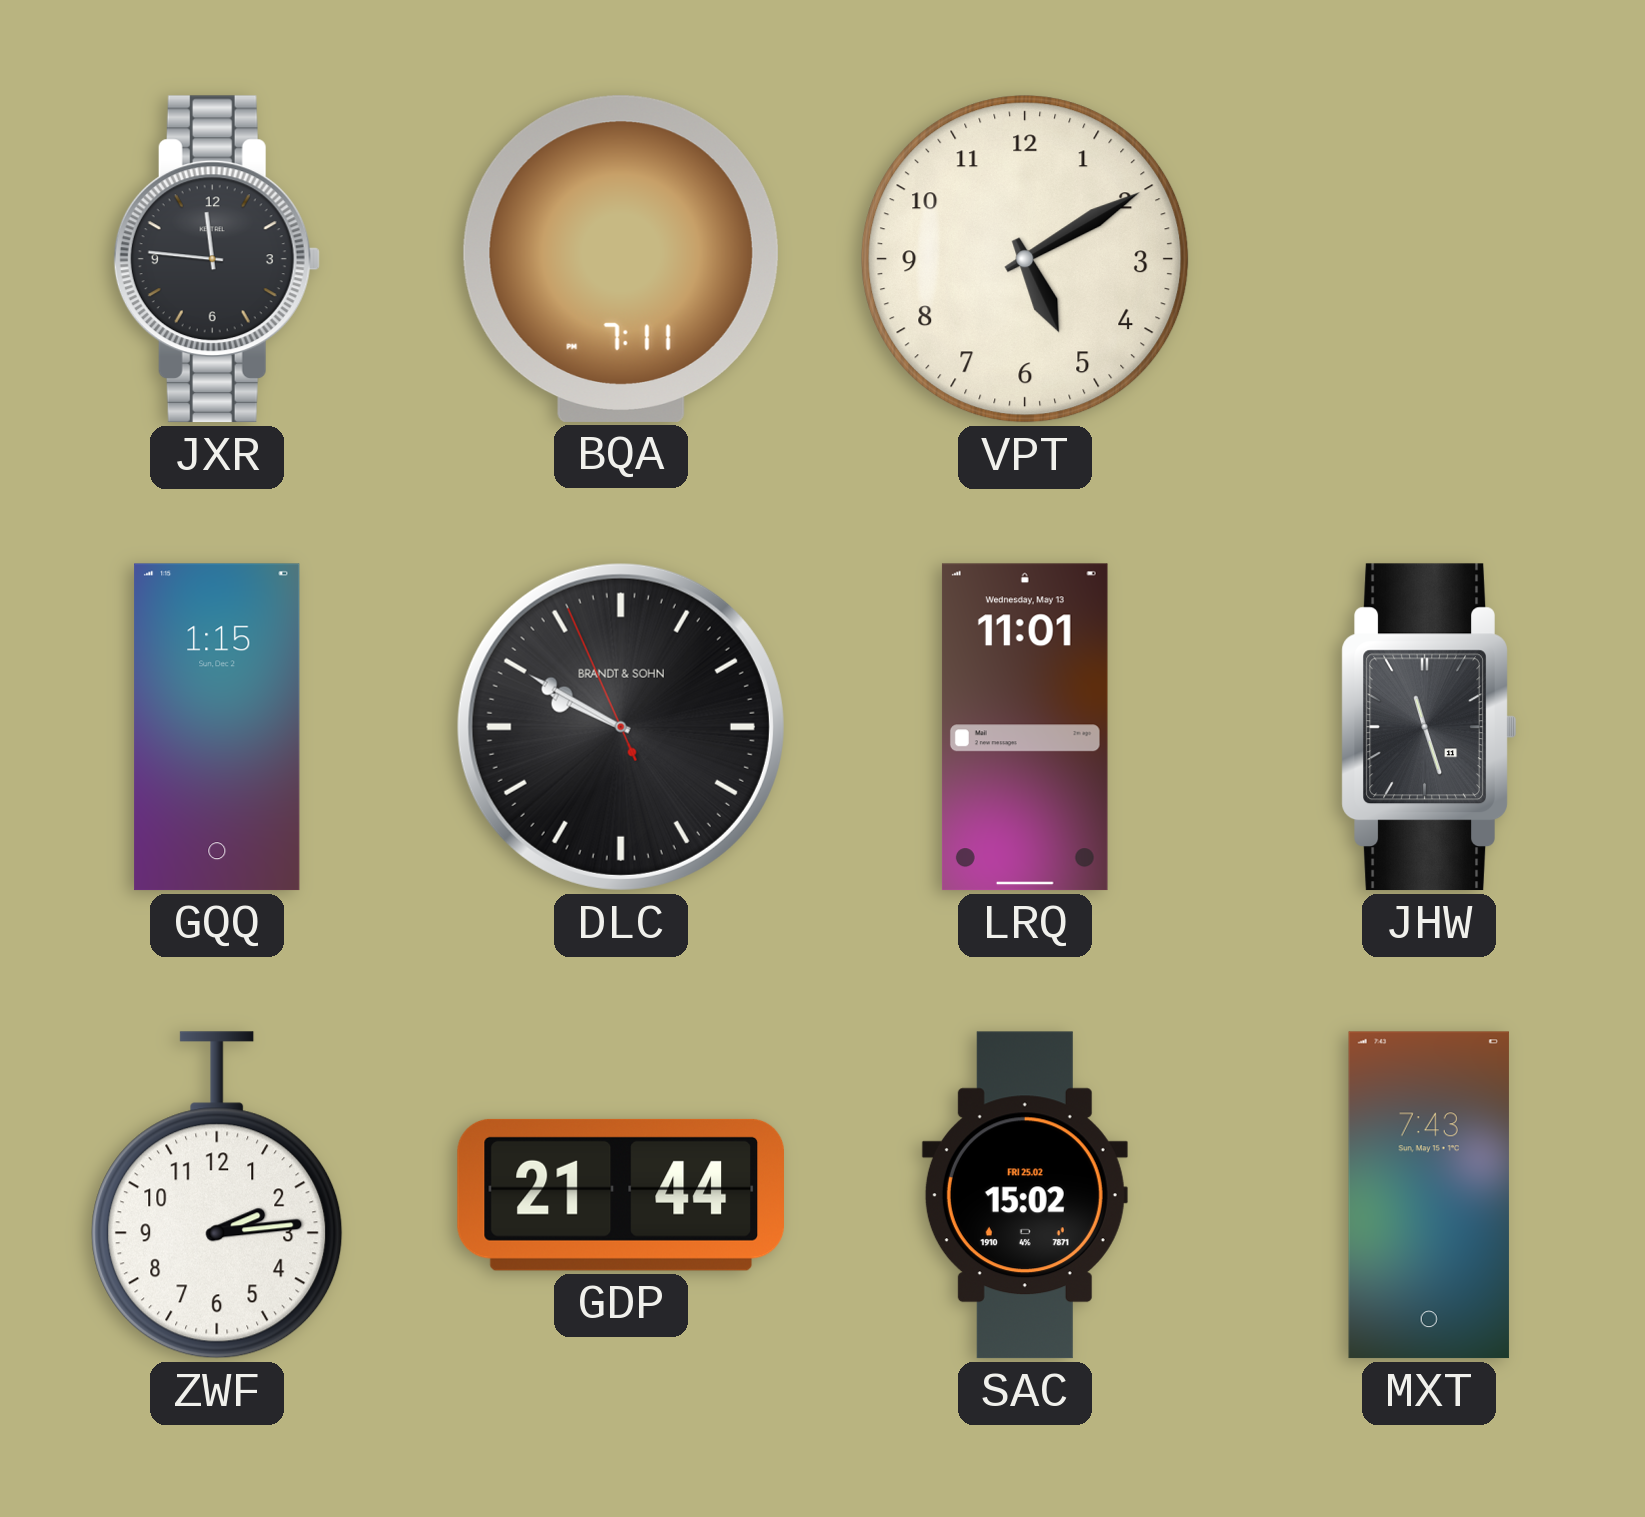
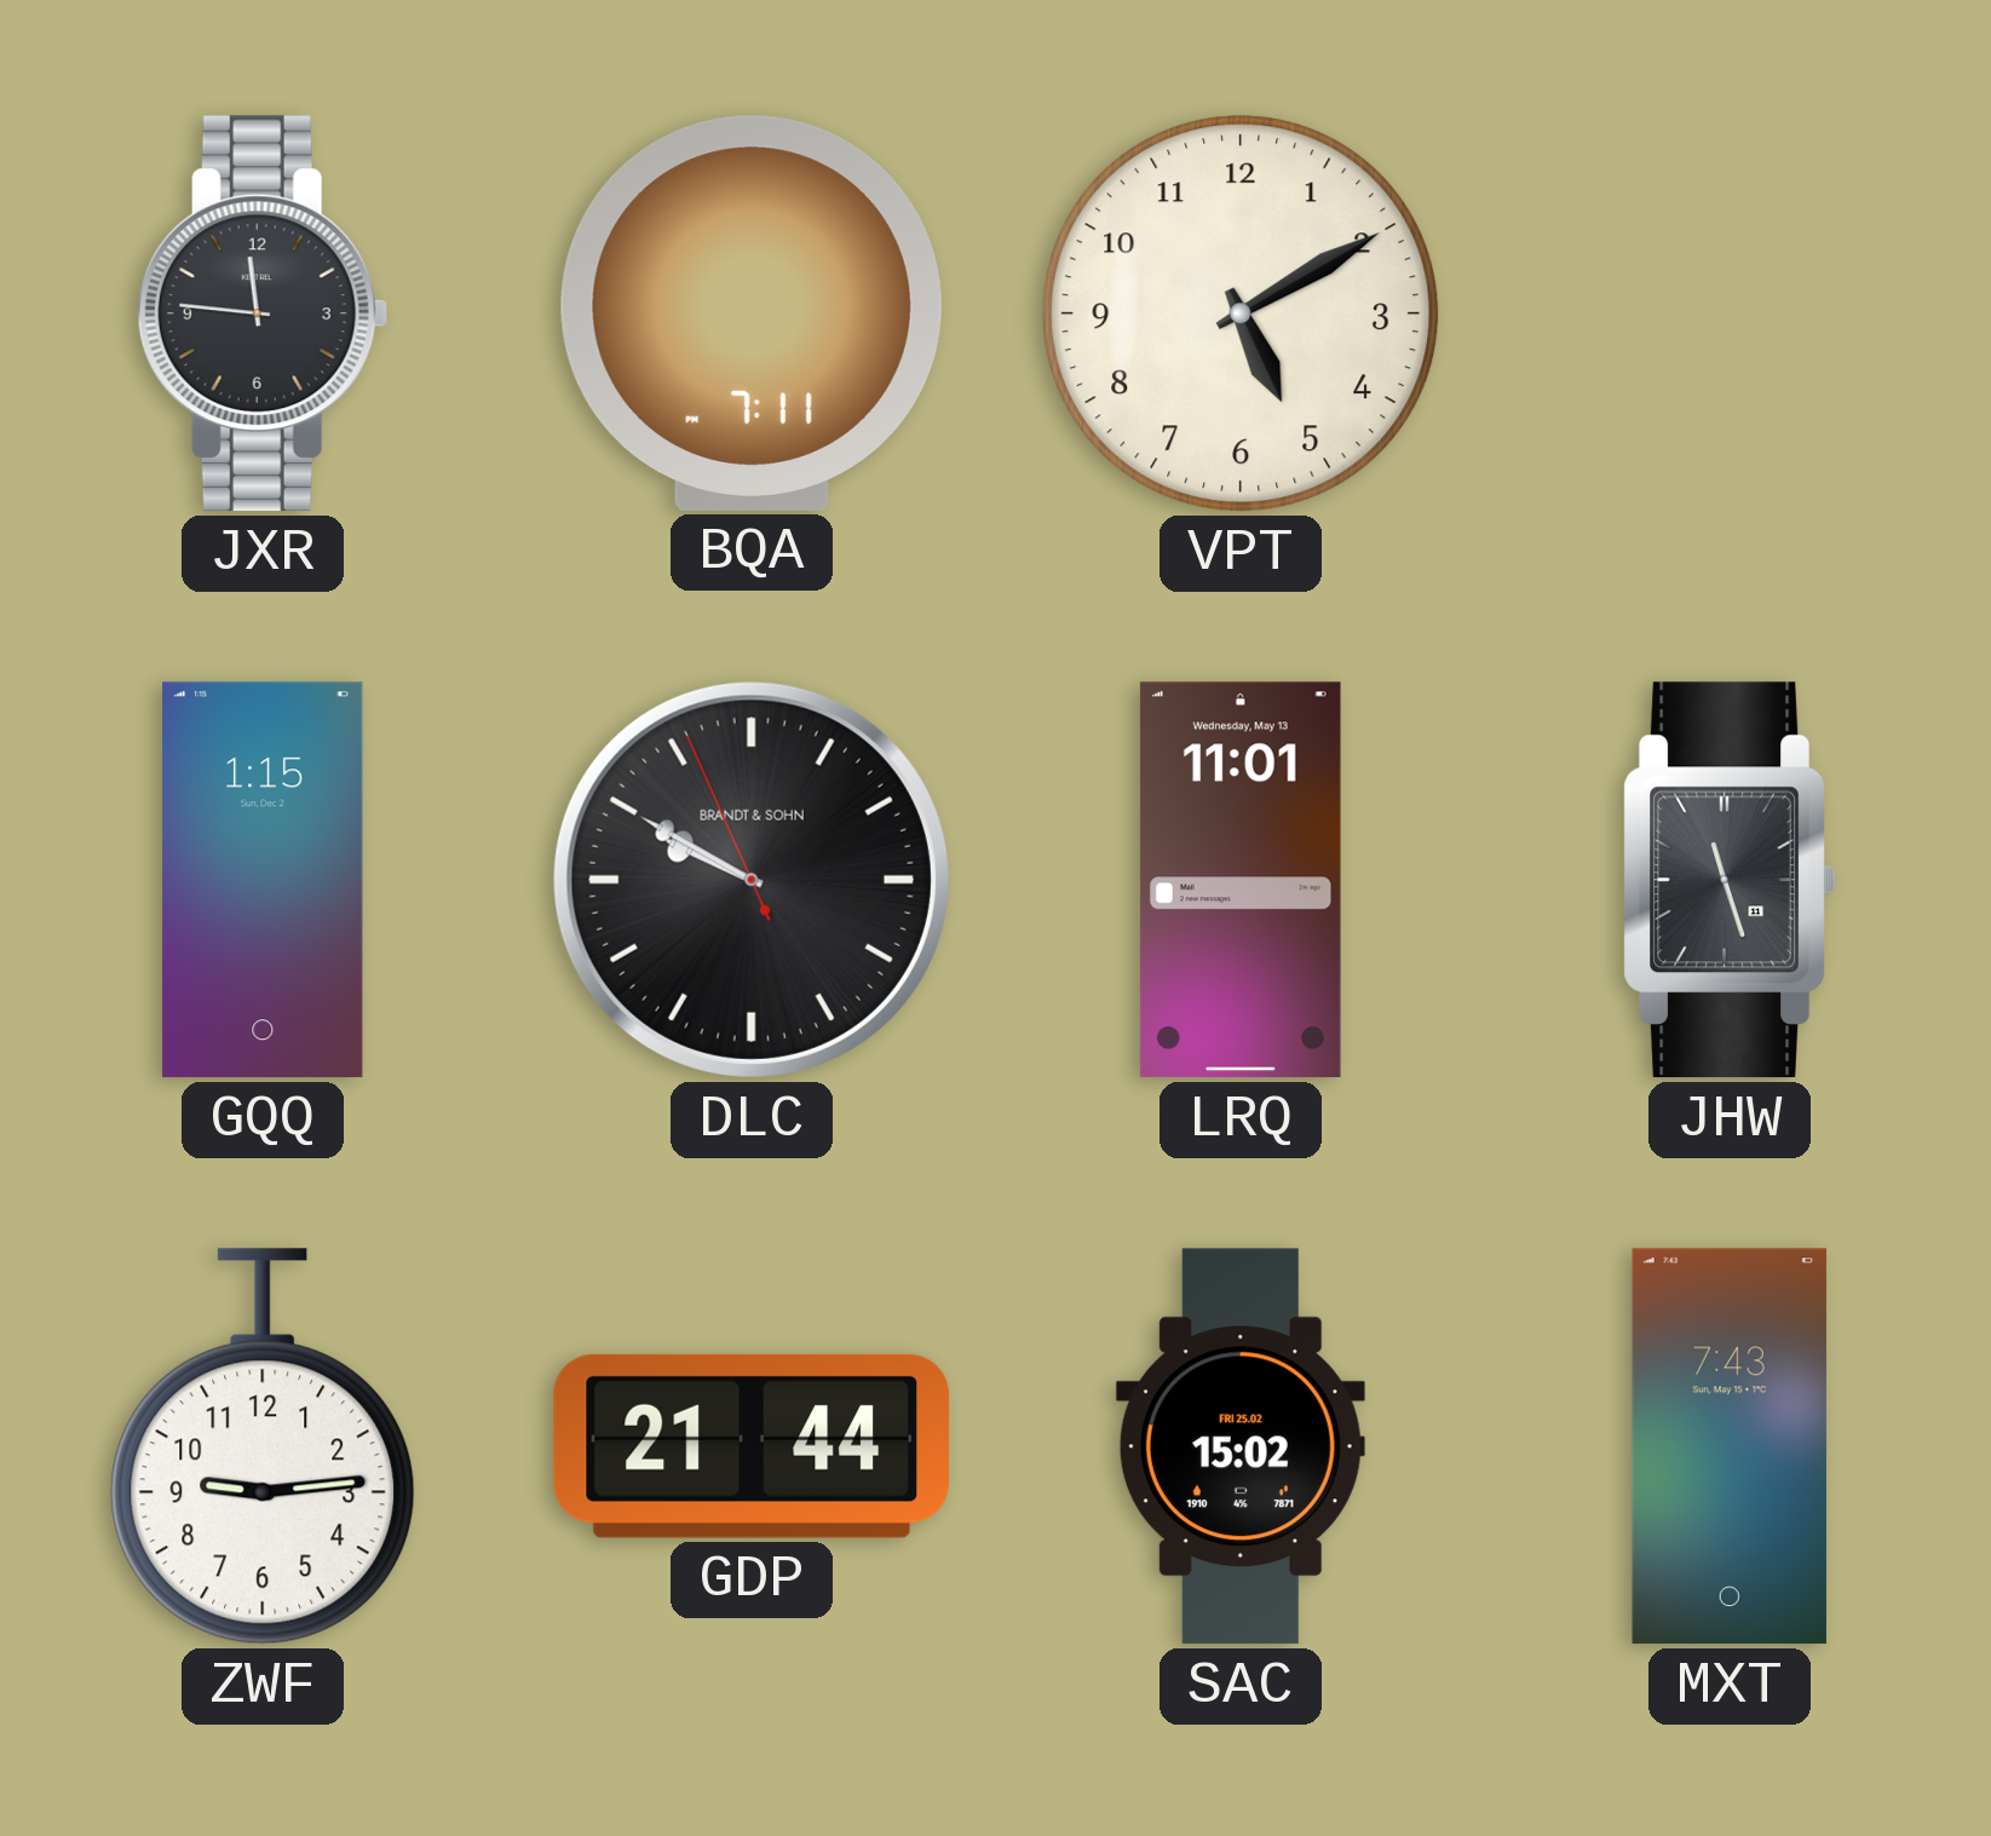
ZWF: 2:14 -> 9:14
